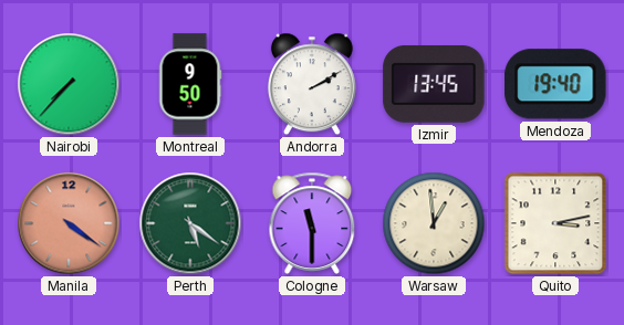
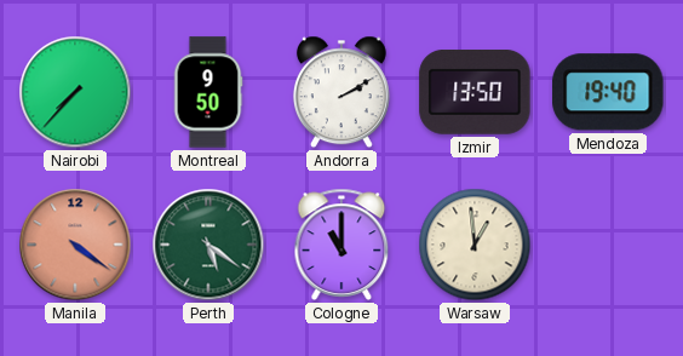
Izmir: 13:45 -> 13:50
Cologne: 11:30 -> 11:00
Quito: 3:13 -> none
